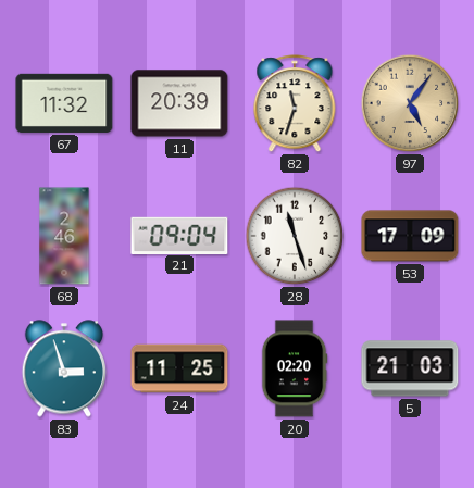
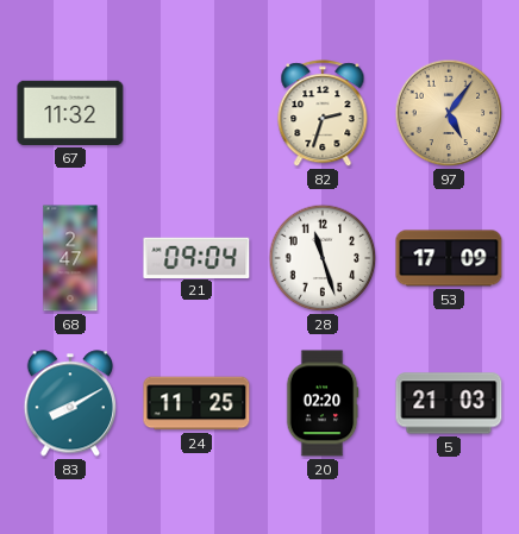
11: 20:39 -> none
82: 11:33 -> 2:33
68: 2:46 -> 2:47
83: 2:57 -> 8:10
